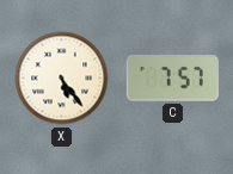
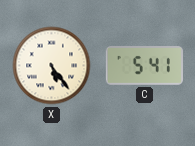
C: 7:57 -> 5:41
